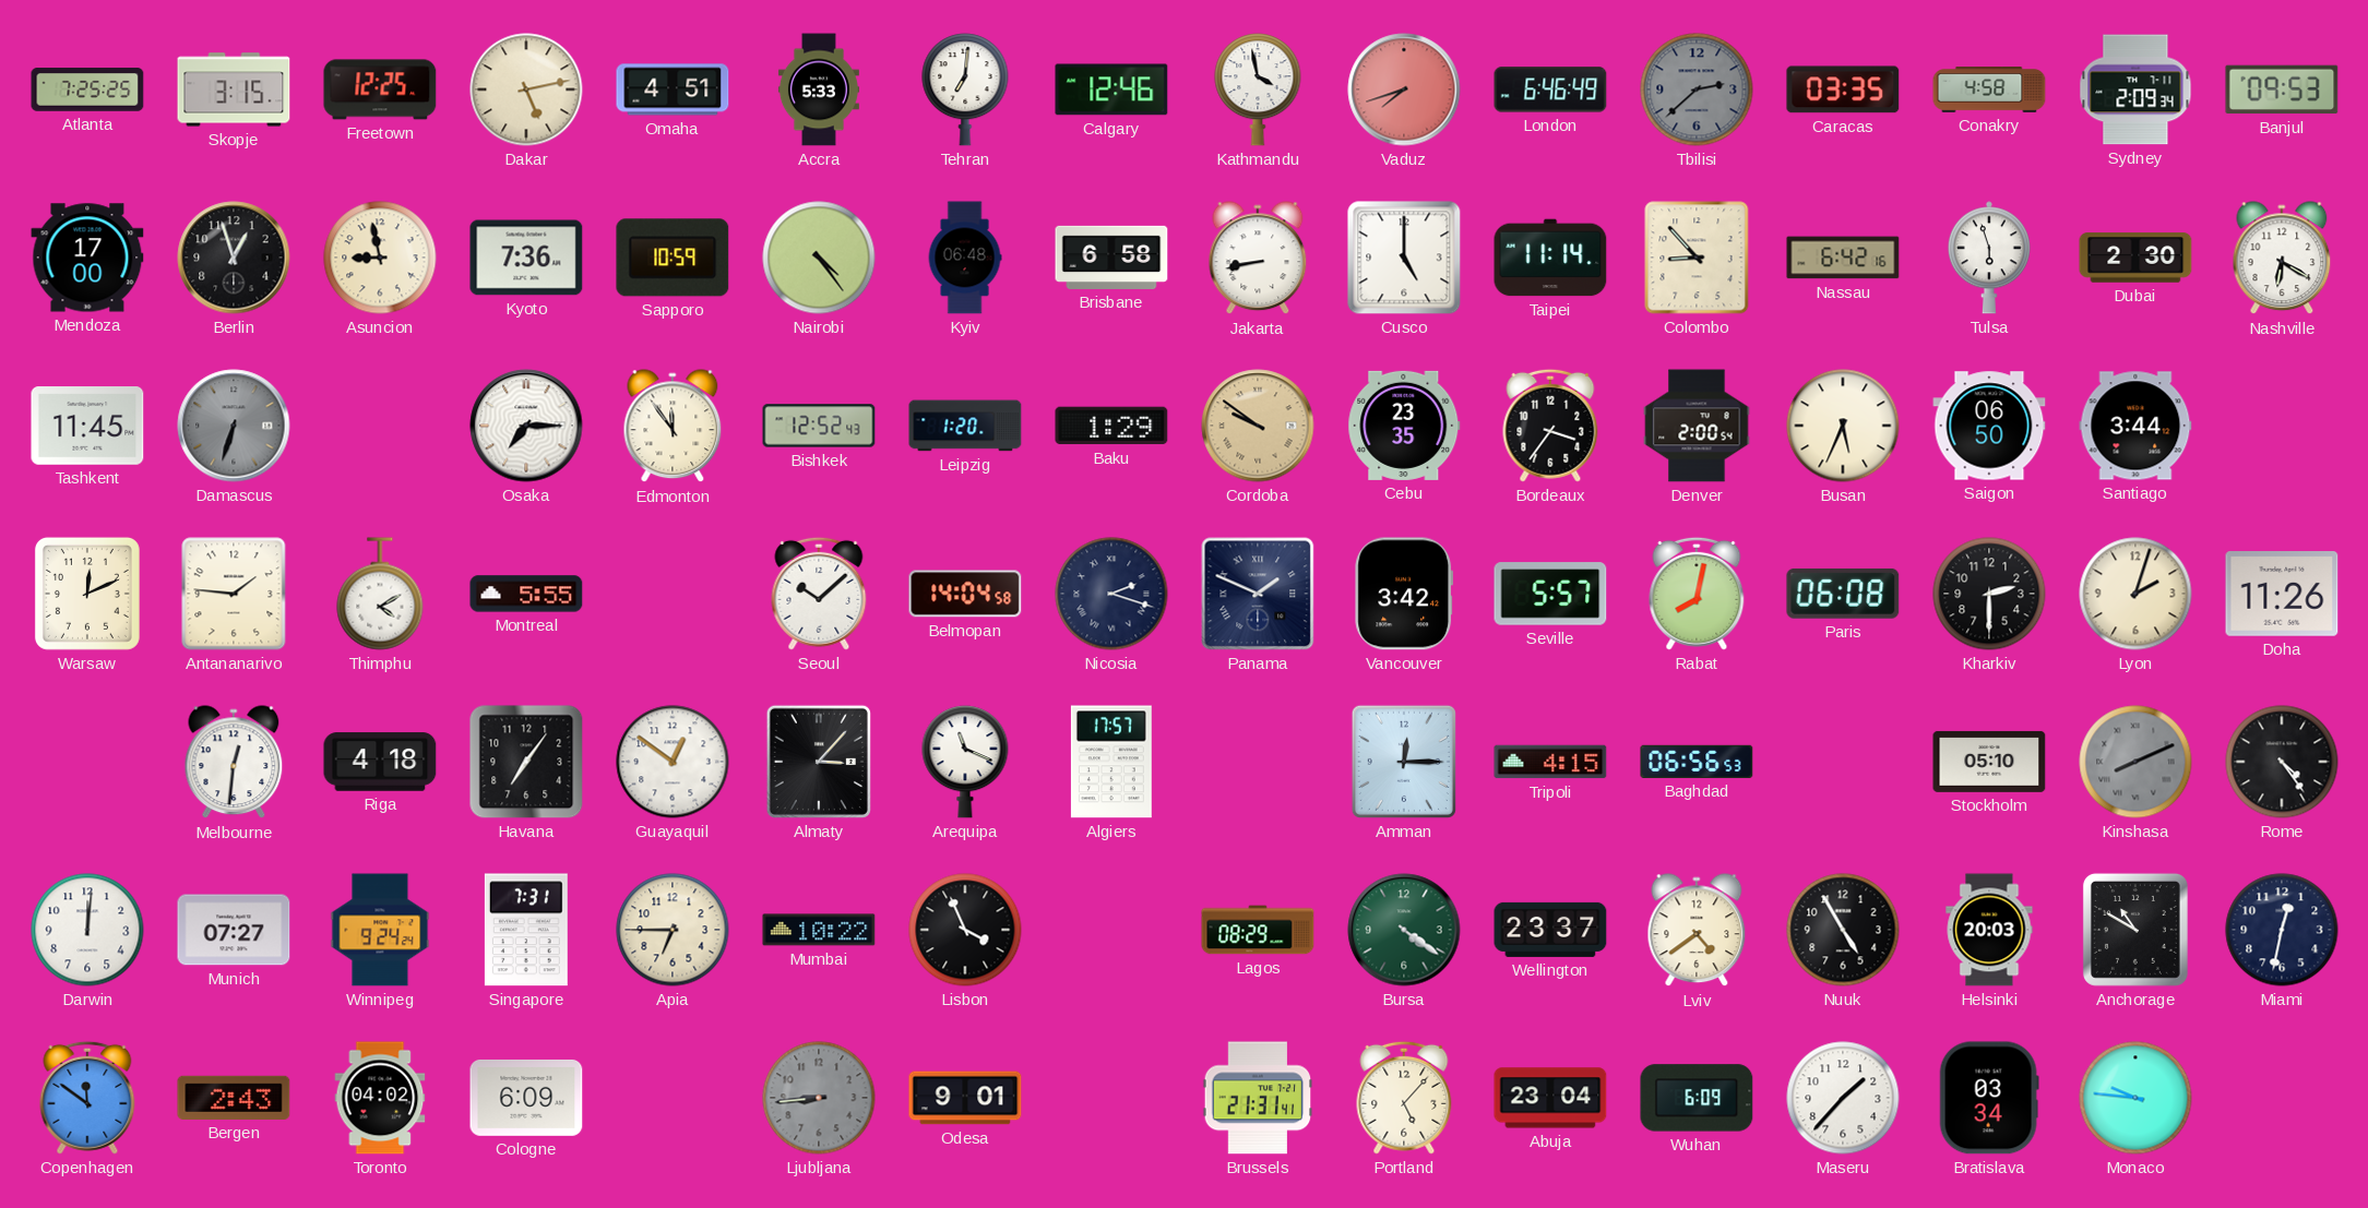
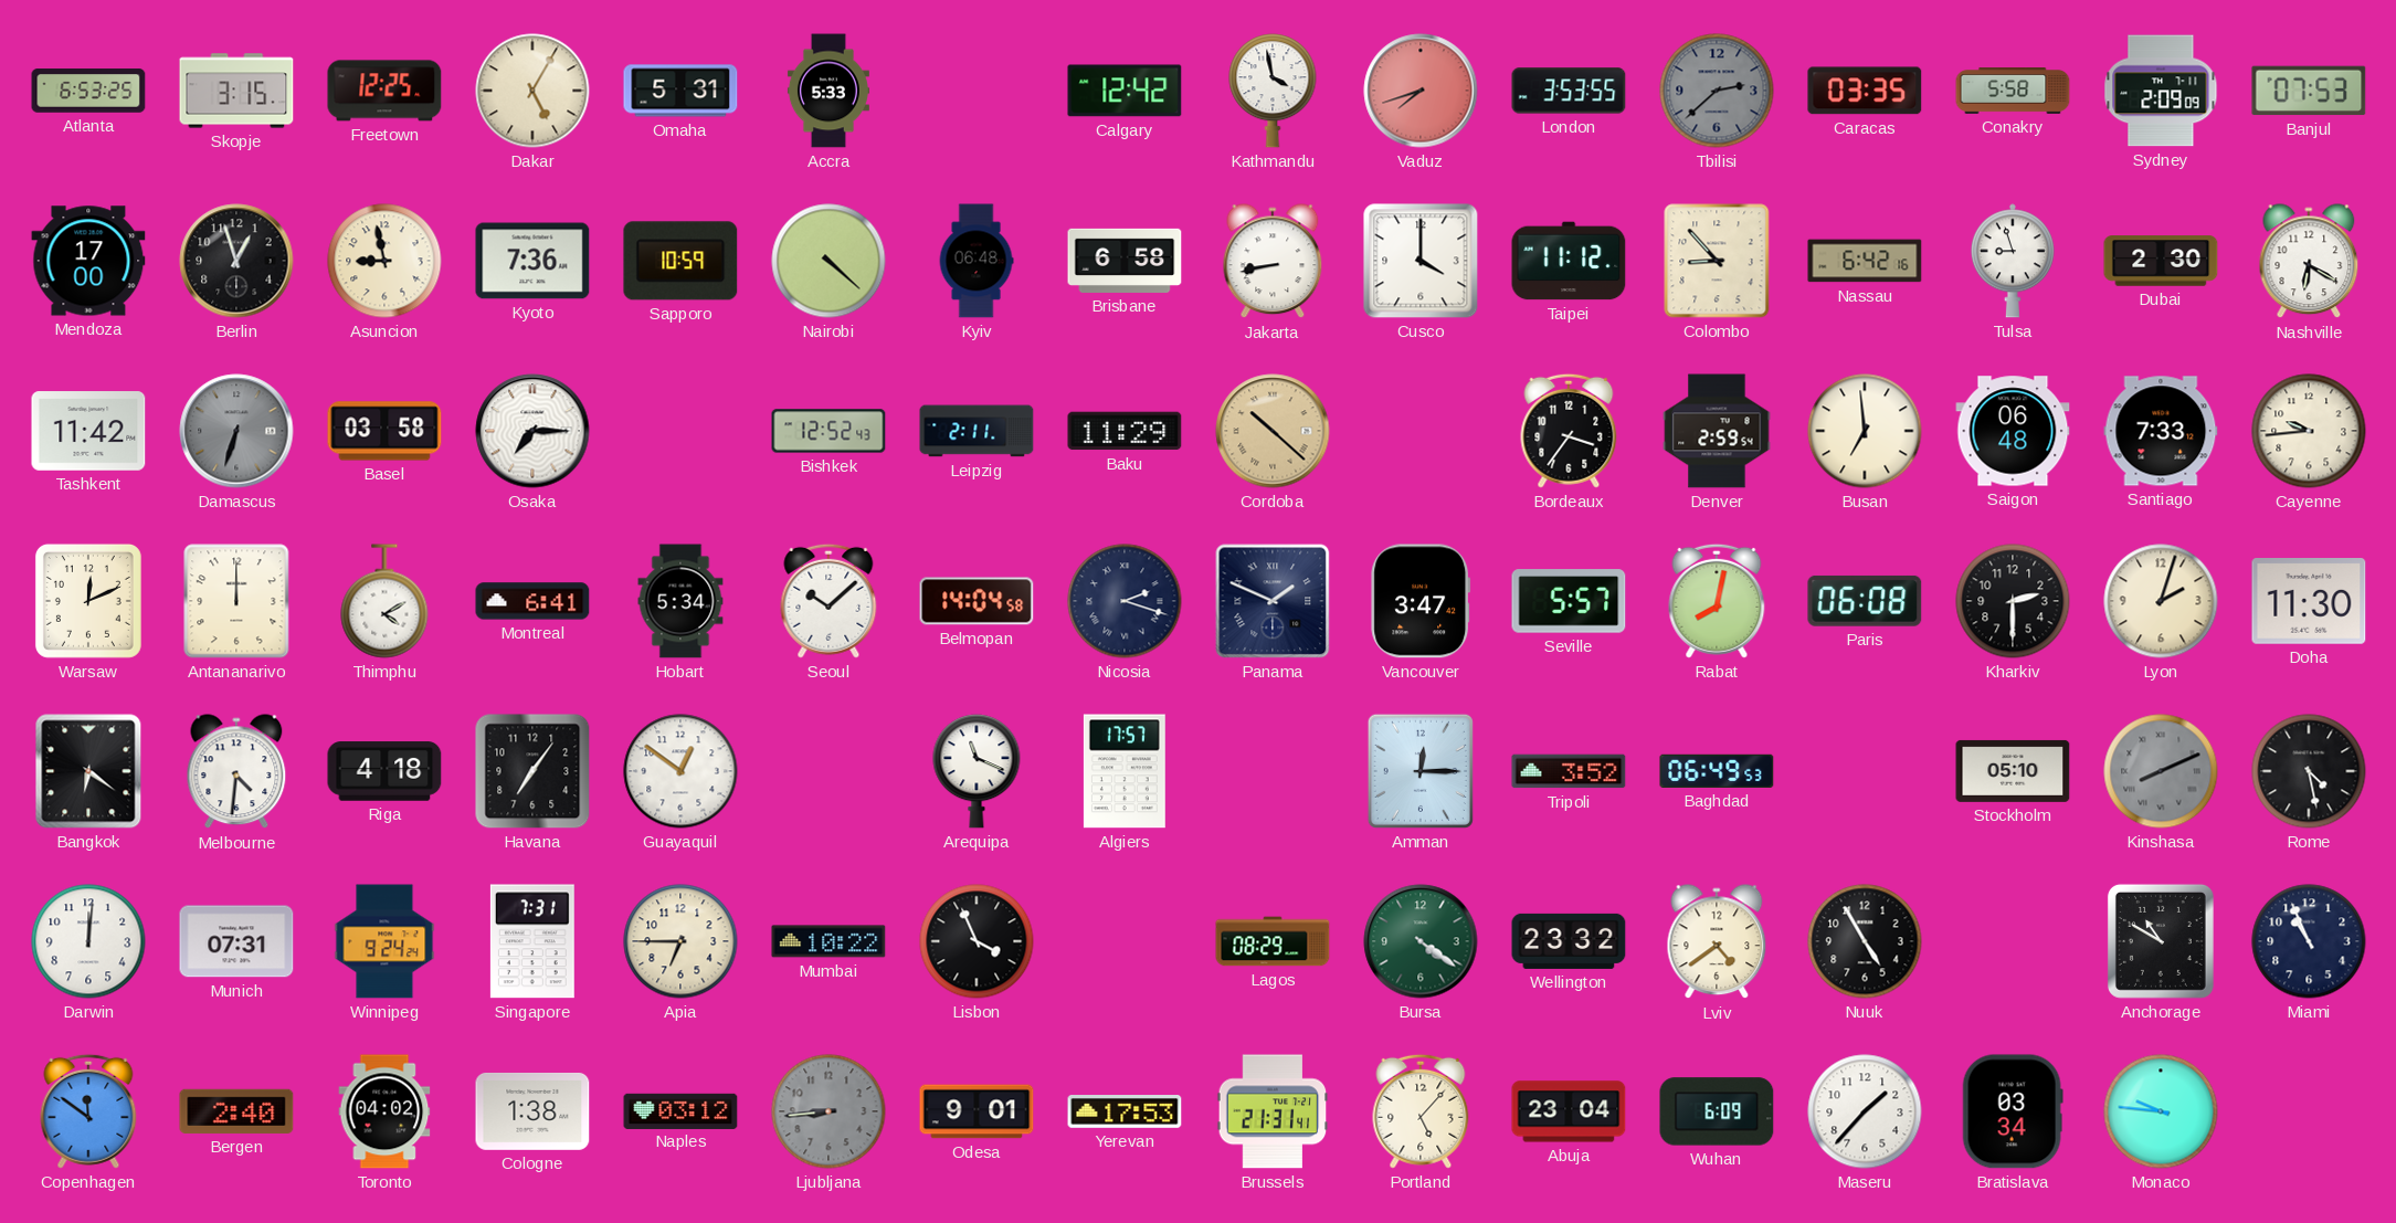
Atlanta: 7:25 -> 6:53
Dakar: 5:13 -> 5:05
Omaha: 4:51 -> 5:31
Tehran: 7:01 -> none
Calgary: 12:46 -> 12:42
London: 6:46 -> 3:53
Conakry: 4:58 -> 5:58
Sydney: 2:09:34 -> 2:09:09
Banjul: 09:53 -> 07:53
Nairobi: 4:24 -> 4:22
Cusco: 5:00 -> 4:00
Taipei: 11:14 -> 11:12
Tulsa: 5:57 -> 8:57
Tashkent: 11:45 -> 11:42
Basel: none -> 03:58
Edmonton: 11:54 -> none
Leipzig: 1:20 -> 2:11
Baku: 1:29 -> 11:29
Cordoba: 9:51 -> 10:22
Cebu: 23:35 -> none
Denver: 2:00 -> 2:59
Busan: 5:34 -> 6:59
Saigon: 06:50 -> 06:48
Santiago: 3:44 -> 7:33
Cayenne: none -> 9:44
Antananarivo: 1:46 -> 12:00
Montreal: 5:55 -> 6:41
Hobart: none -> 5:34
Vancouver: 3:42 -> 3:47
Doha: 11:26 -> 11:30
Bangkok: none -> 6:21
Melbourne: 12:31 -> 4:31
Almaty: 3:07 -> none
Tripoli: 4:15 -> 3:52
Baghdad: 06:56 -> 06:49
Rome: 4:24 -> 4:28
Munich: 07:27 -> 07:31
Wellington: 23:37 -> 23:32
Helsinki: 20:03 -> none
Miami: 12:32 -> 10:56
Bergen: 2:43 -> 2:40
Cologne: 6:09 -> 1:38
Naples: none -> 03:12
Yerevan: none -> 17:53
